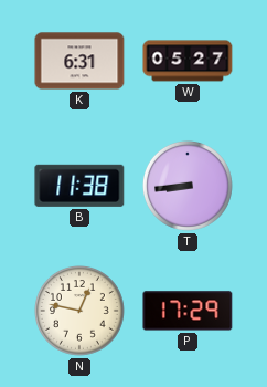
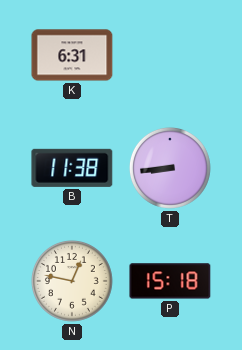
W: 05:27 -> none
P: 17:29 -> 15:18
